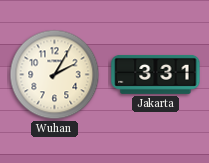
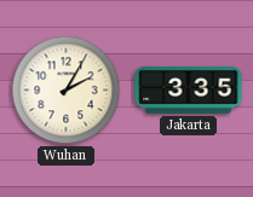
Jakarta: 3:31 -> 3:35
